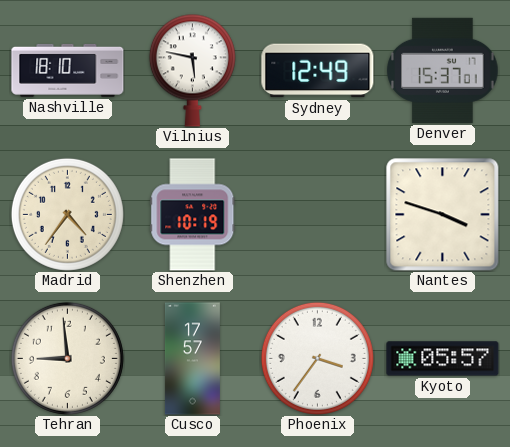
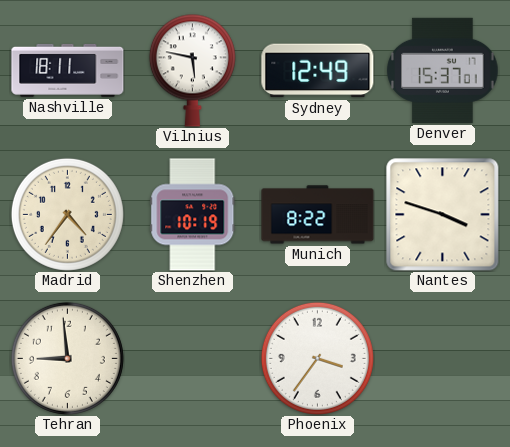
Nashville: 18:10 -> 18:11
Munich: none -> 8:22
Cusco: 17:57 -> none
Kyoto: 05:57 -> none
